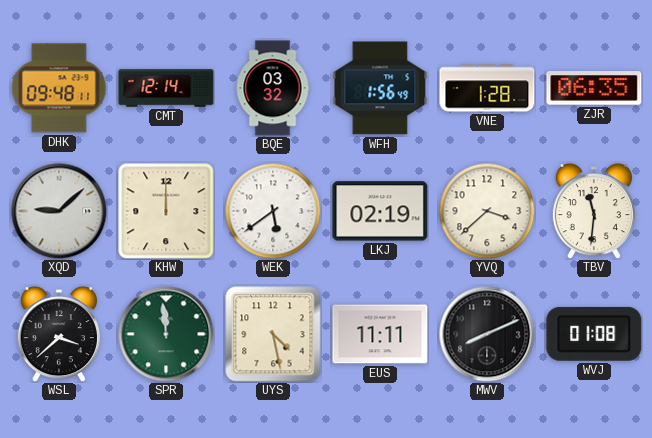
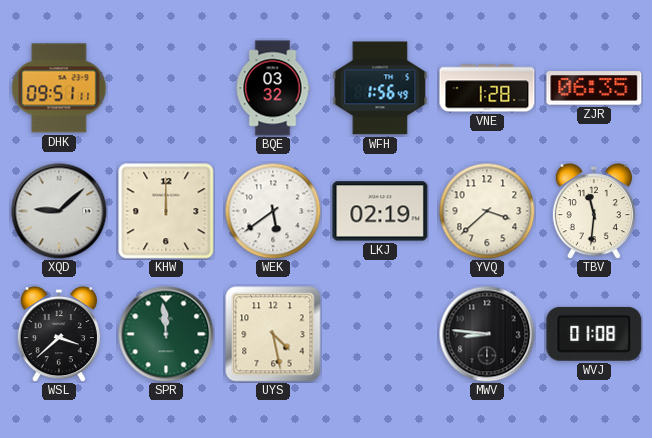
DHK: 09:48 -> 09:51
CMT: 12:14 -> none
EUS: 11:11 -> none
MWV: 8:11 -> 8:46
